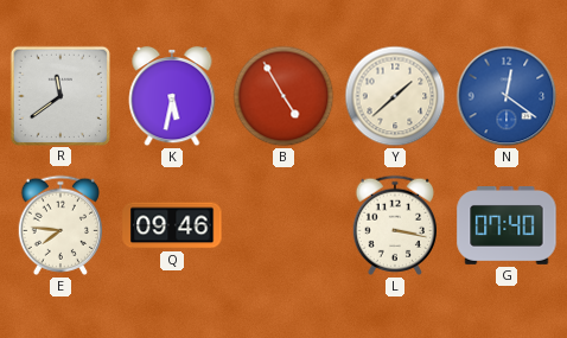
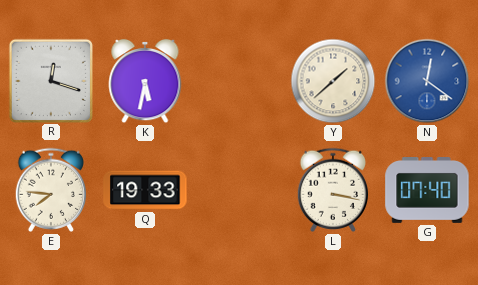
R: 11:39 -> 12:18
B: 4:55 -> none
Q: 09:46 -> 19:33
